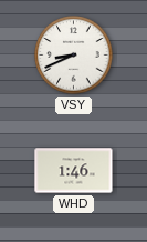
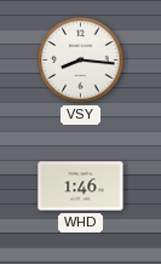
VSY: 8:41 -> 8:16
